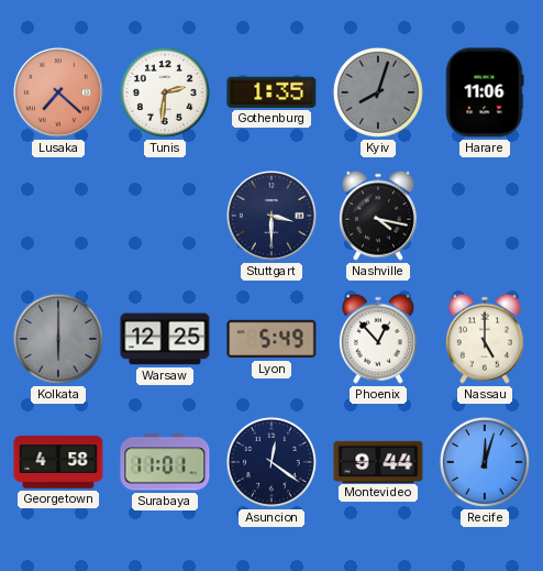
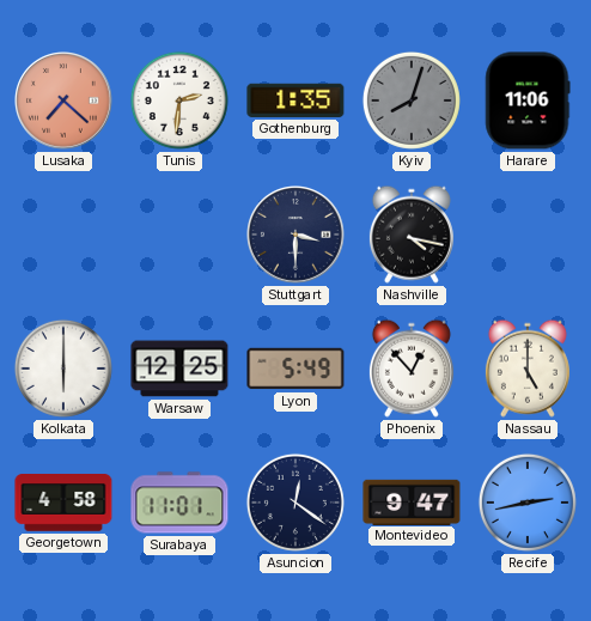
Kolkata dial: grey -> white
Montevideo: 9:44 -> 9:47
Recife: 12:03 -> 2:43
